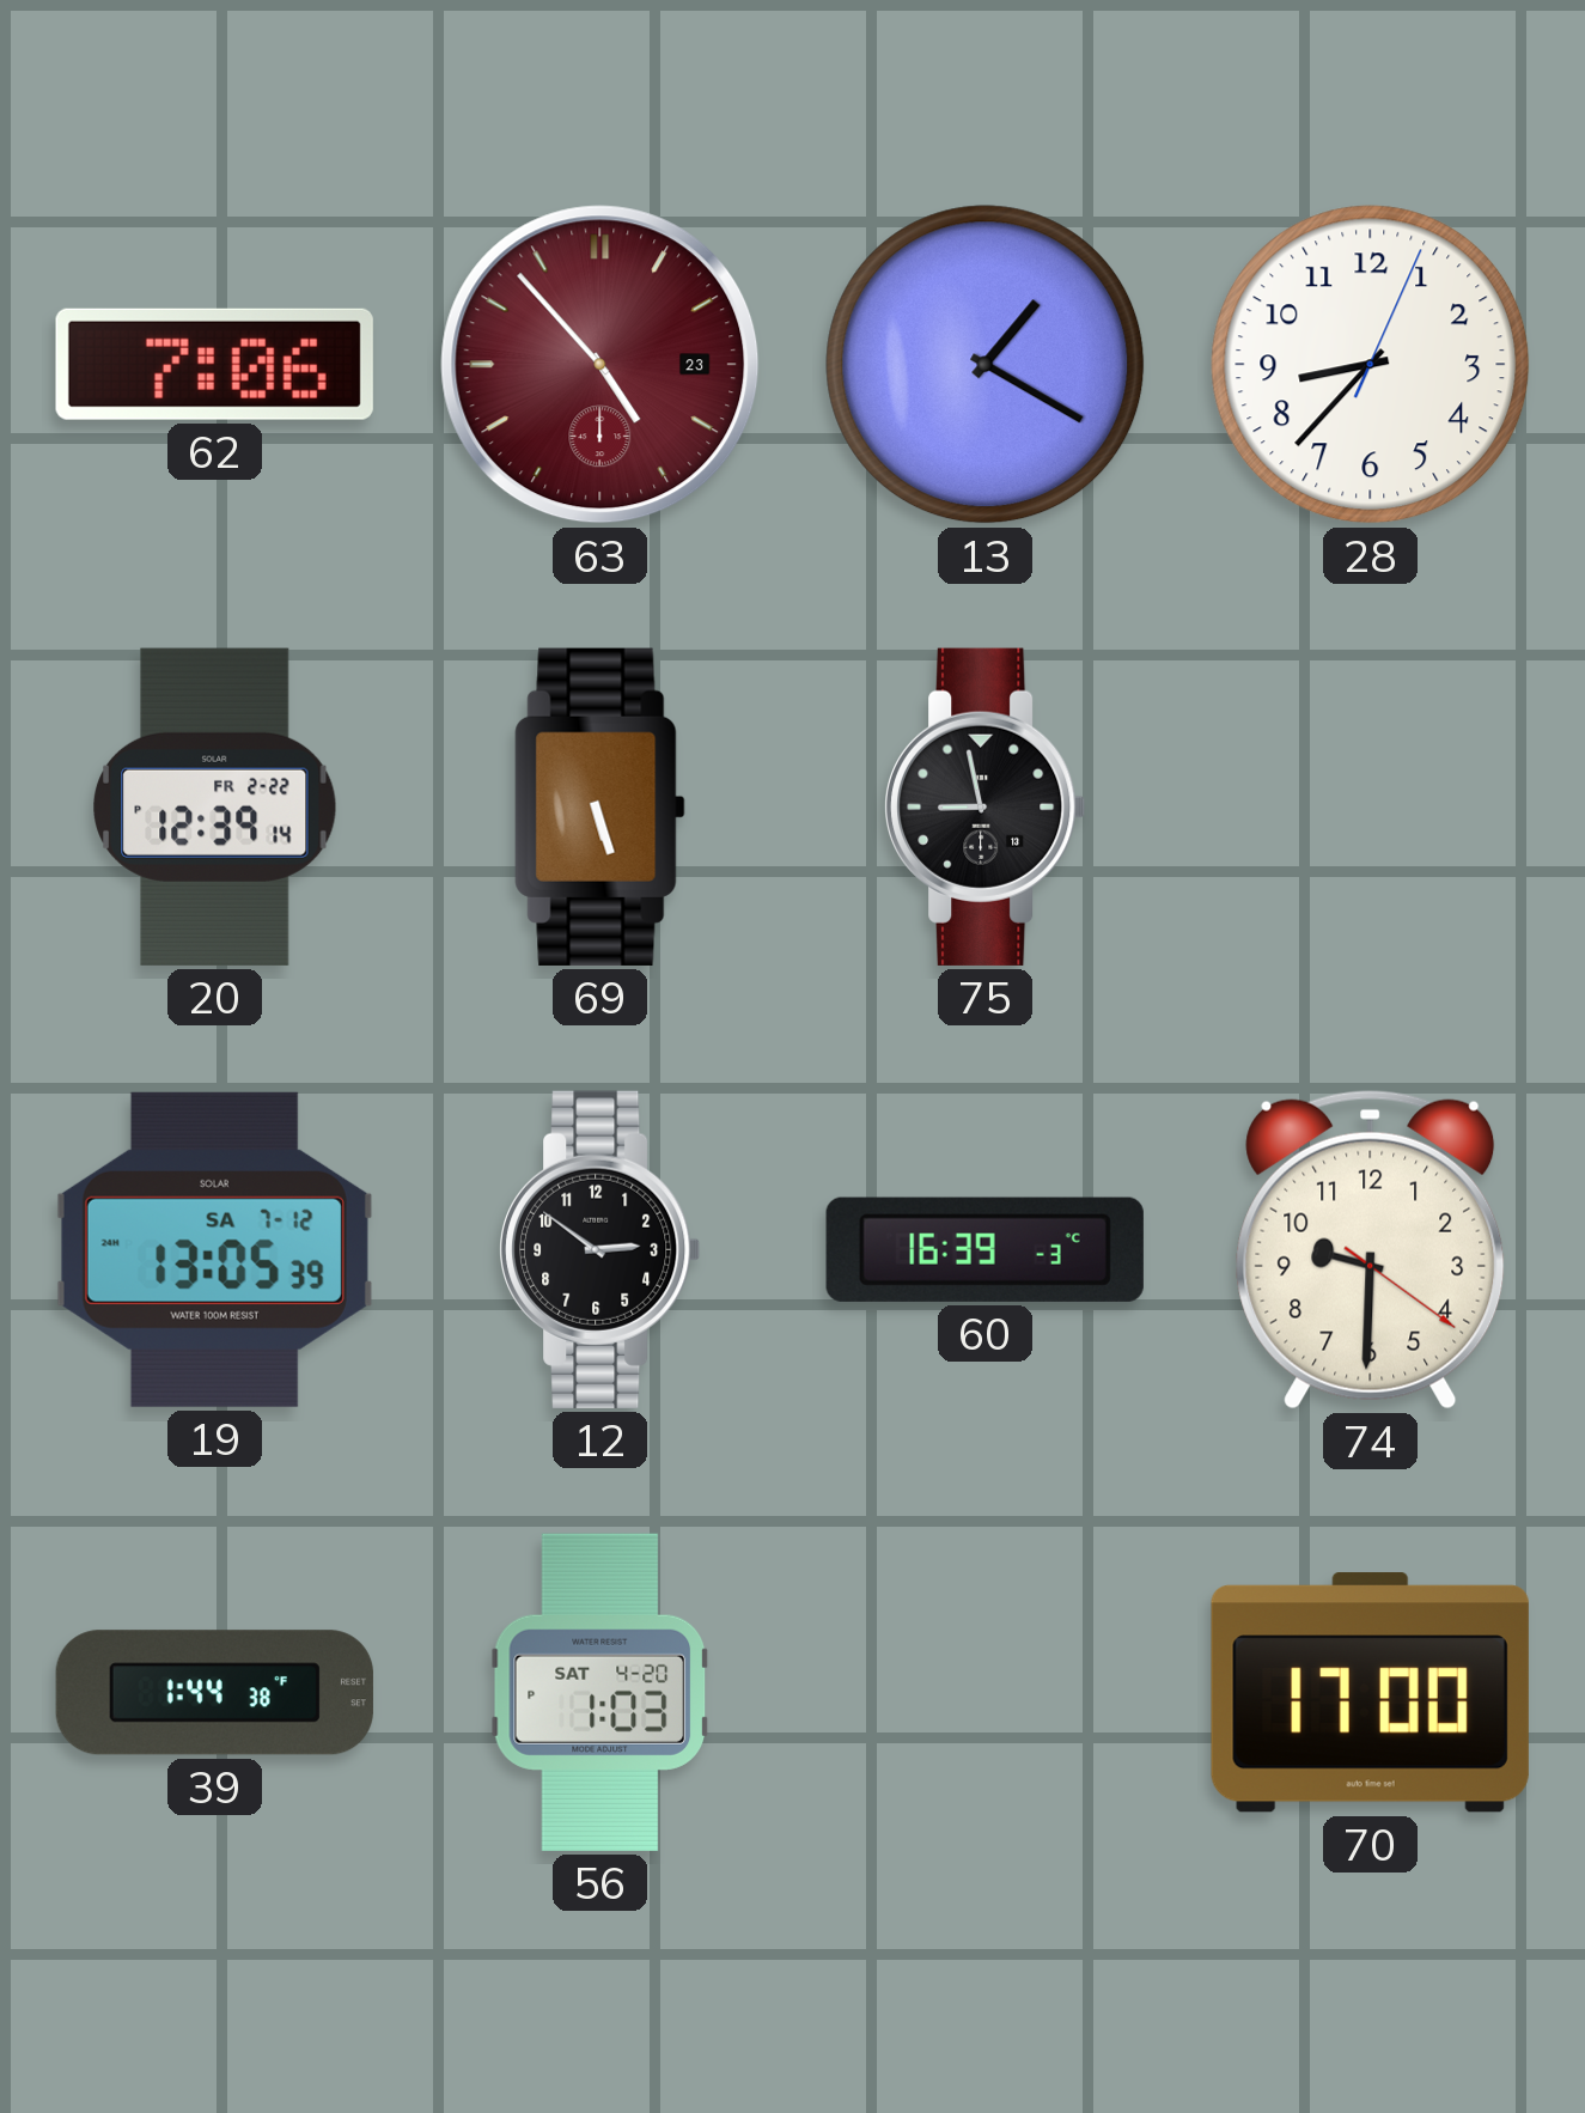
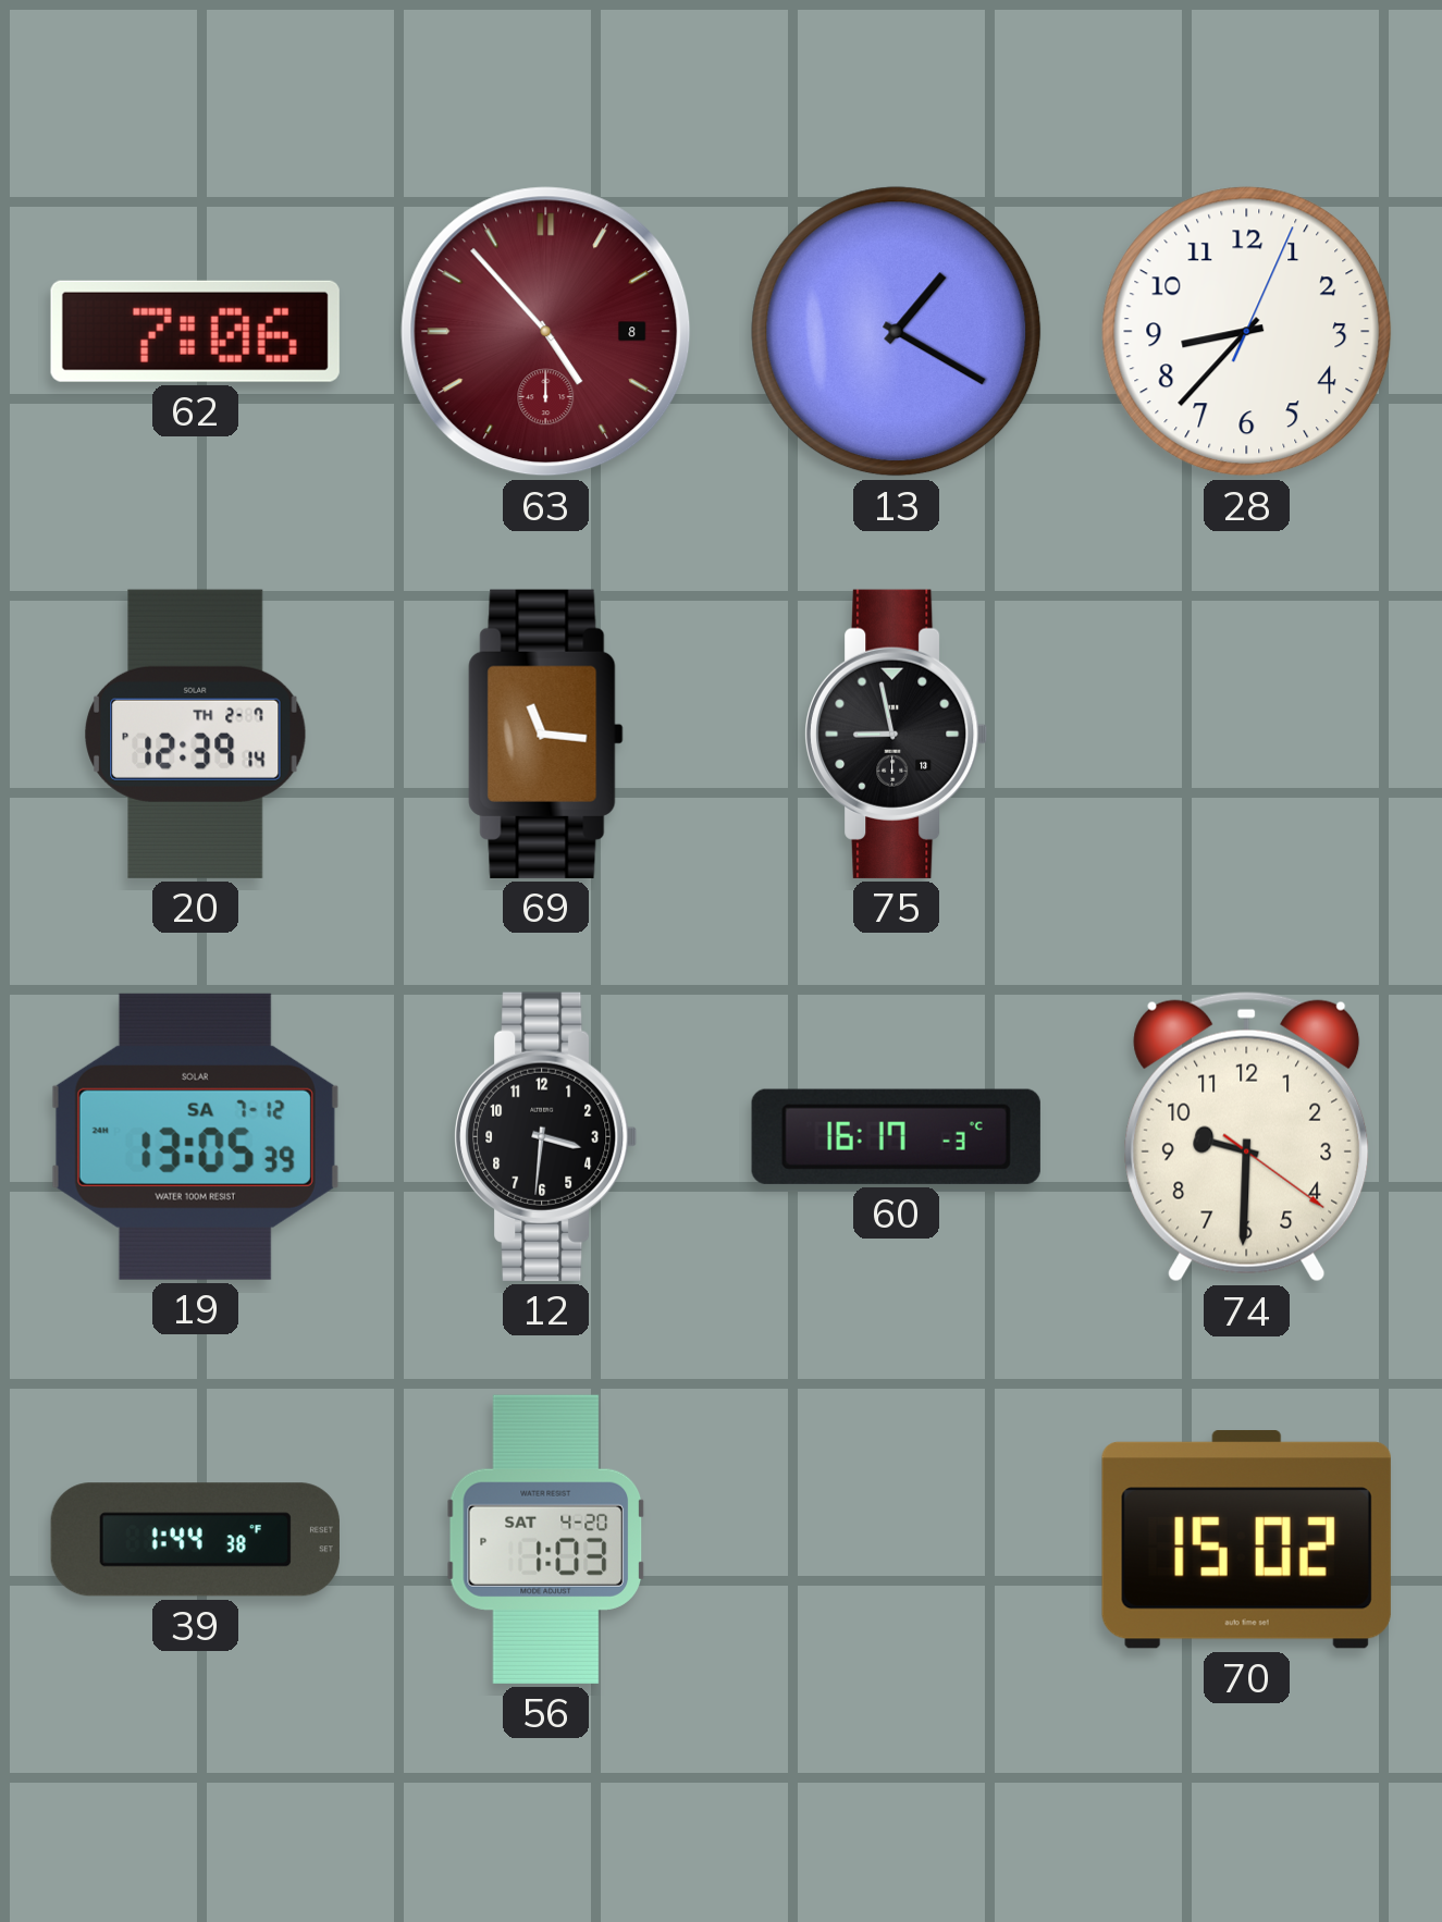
63 date: 23 -> 8
20 date: FR 2-22 -> TH 2-7
69: 5:27 -> 11:16
12: 2:51 -> 3:31
60: 16:39 -> 16:17
70: 17:00 -> 15:02
